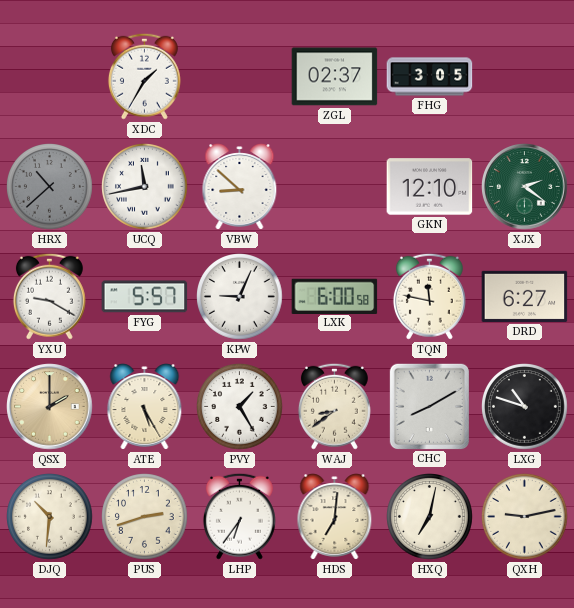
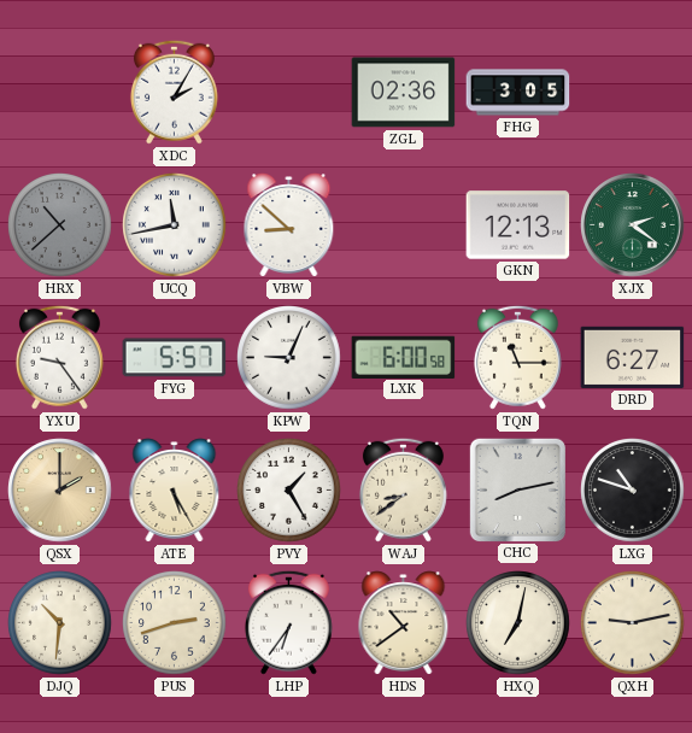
XDC: 1:35 -> 2:05
ZGL: 02:37 -> 02:36
GKN: 12:10 -> 12:13
YXU: 9:20 -> 9:24
TQN: 11:47 -> 11:15
CHC: 8:10 -> 8:13
HDS: 7:01 -> 10:39
